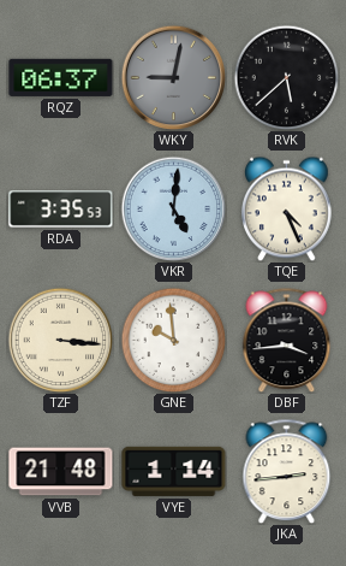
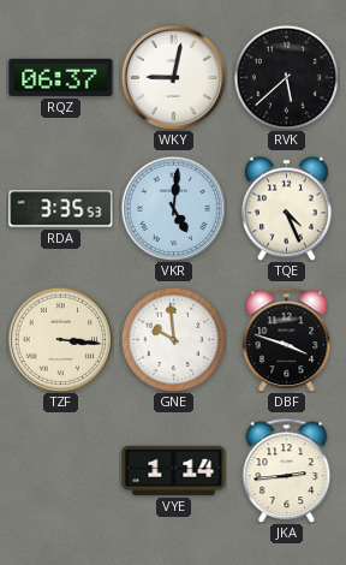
WKY dial: grey -> white
DBF: 3:44 -> 3:48
VVB: 21:48 -> none
